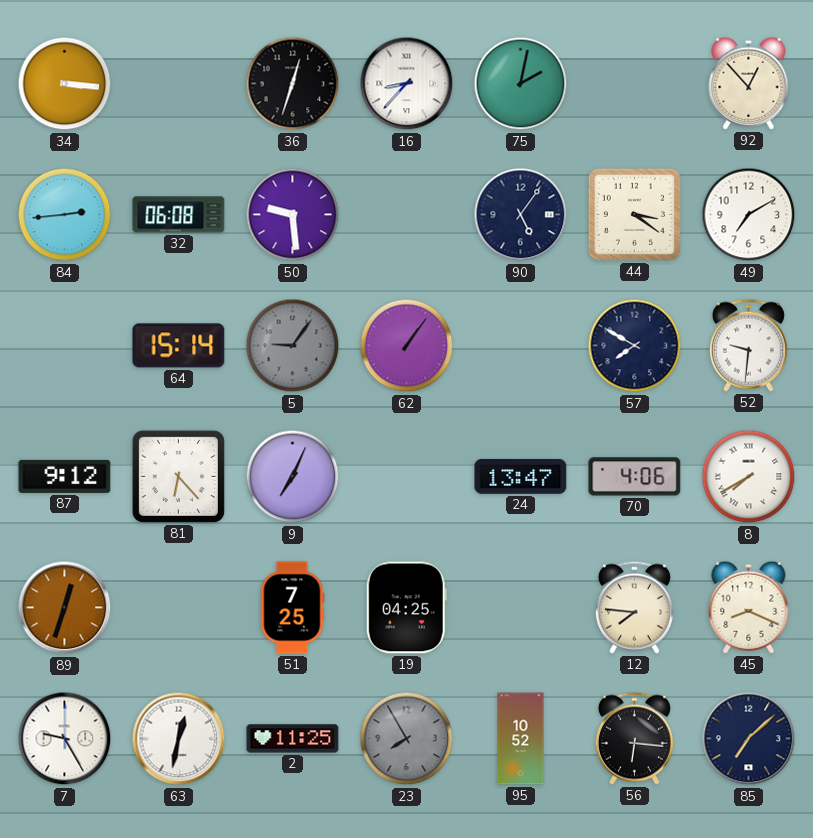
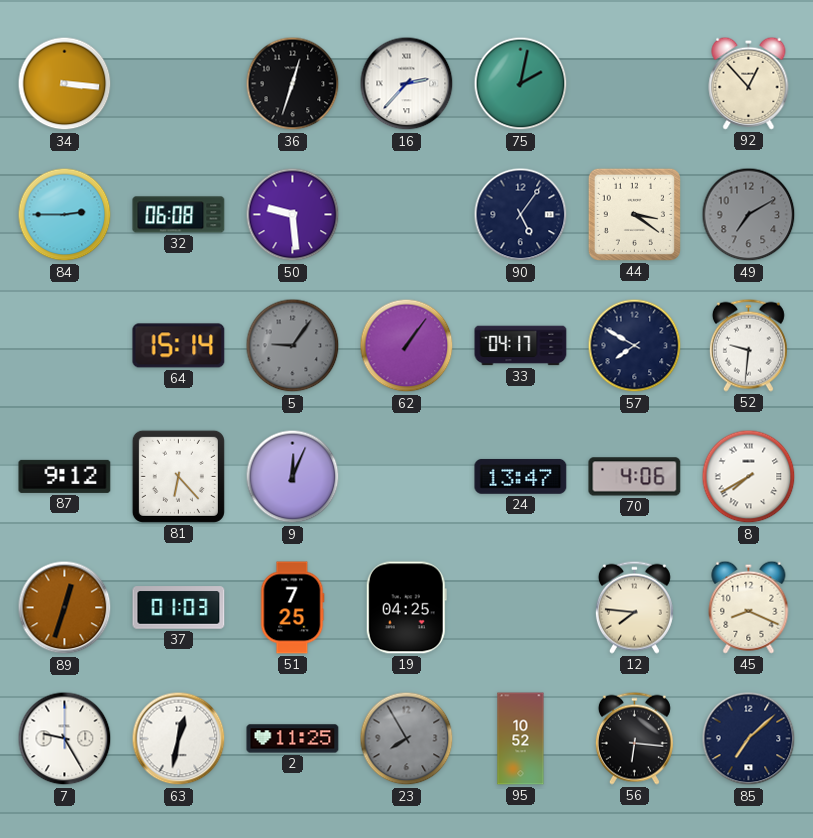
16: 8:37 -> 2:37
84: 2:44 -> 2:45
49 dial: white -> grey
33: none -> 04:17
9: 7:04 -> 12:04
37: none -> 01:03
